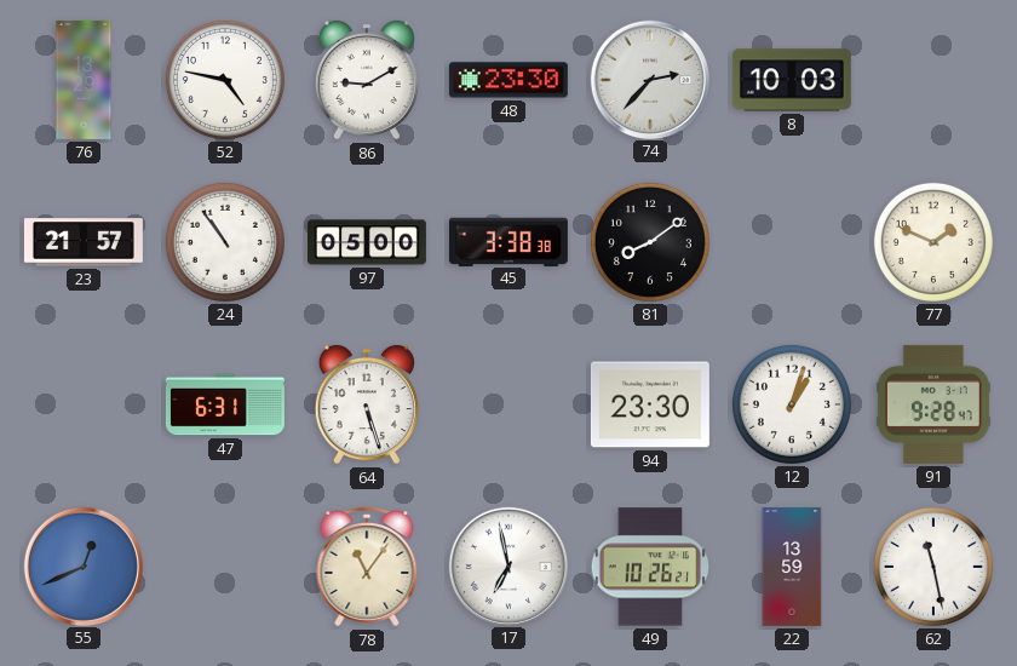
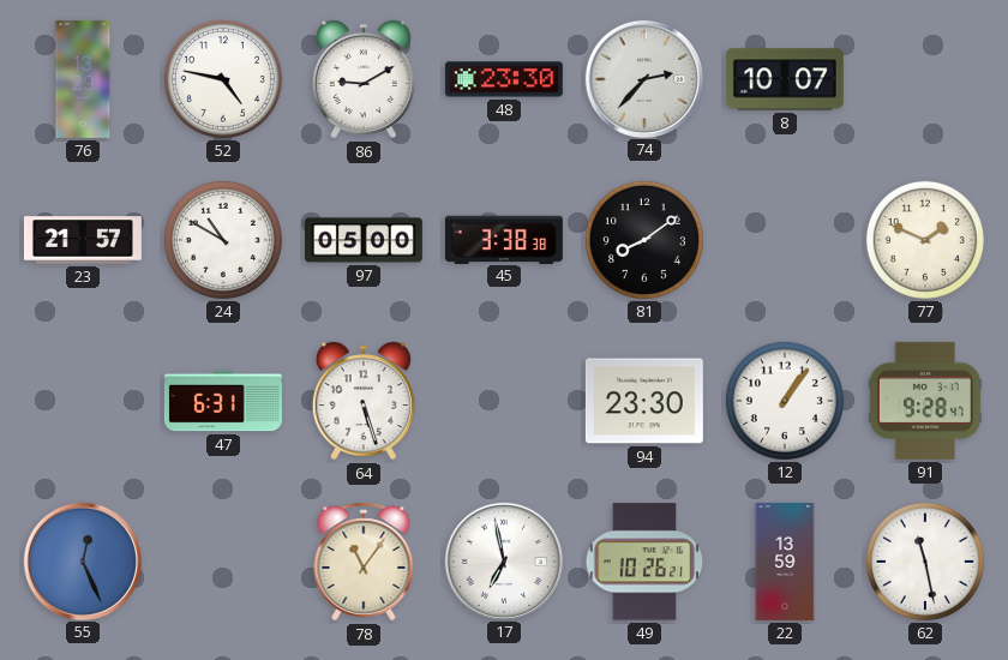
8: 10:03 -> 10:07
24: 10:54 -> 10:50
12: 1:03 -> 1:06
55: 12:41 -> 12:26
